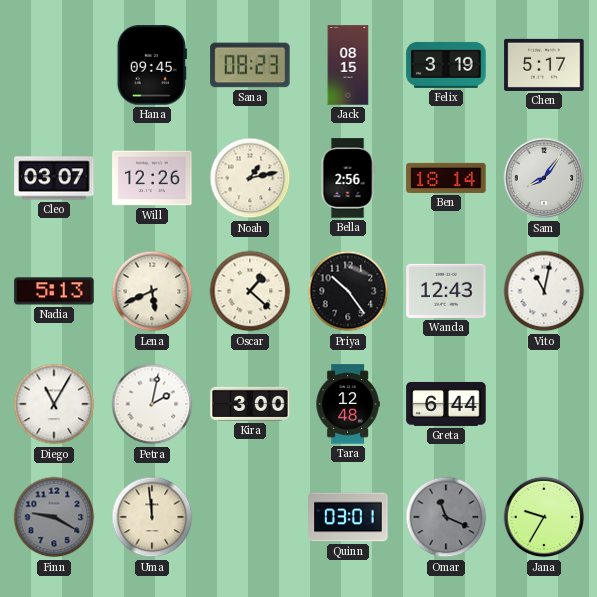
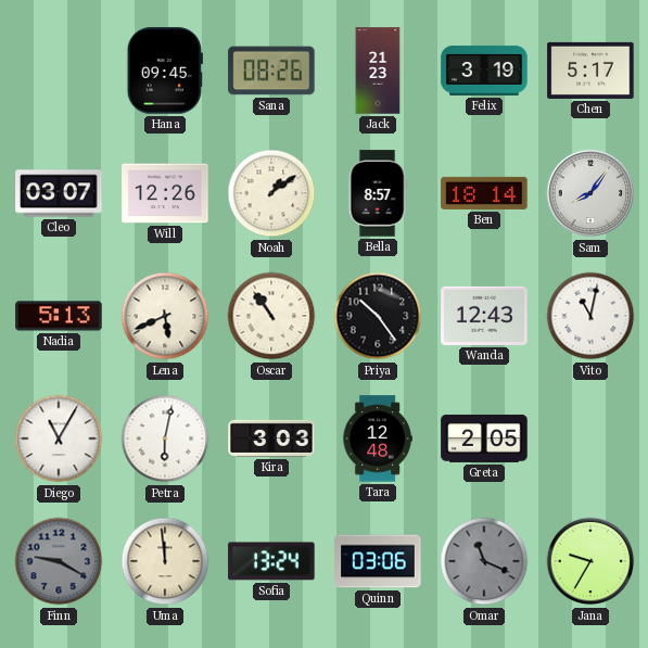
Sana: 08:23 -> 08:26
Jack: 08:15 -> 21:23
Noah: 1:13 -> 1:09
Bella: 2:56 -> 8:57
Oscar: 1:22 -> 10:54
Petra: 2:02 -> 6:02
Kira: 3:00 -> 3:03
Greta: 6:44 -> 2:05
Sofia: none -> 13:24
Quinn: 03:01 -> 03:06
